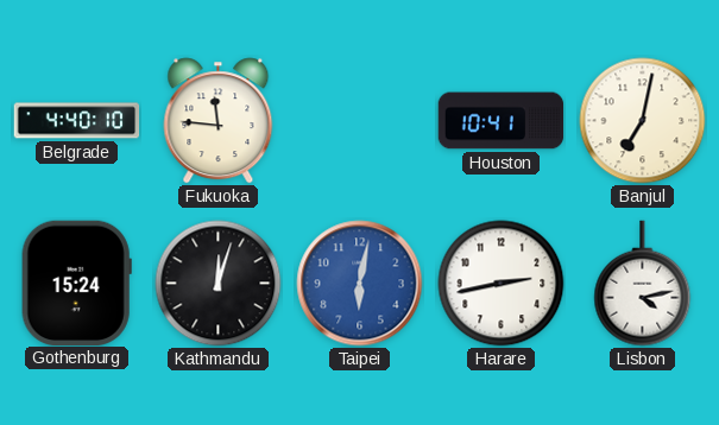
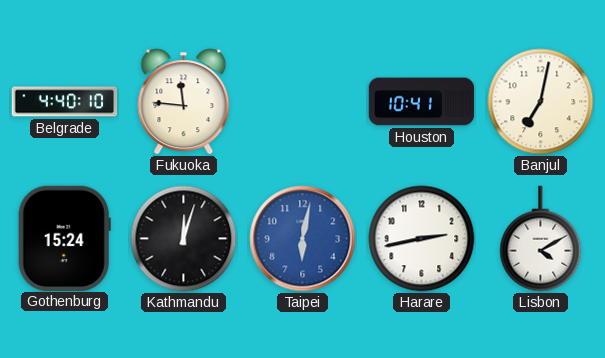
Lisbon: 4:13 -> 4:10
